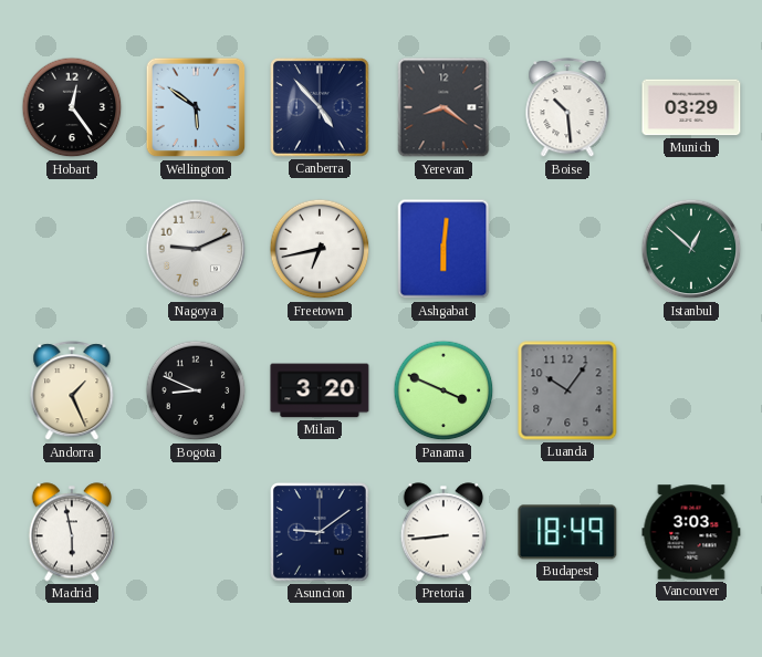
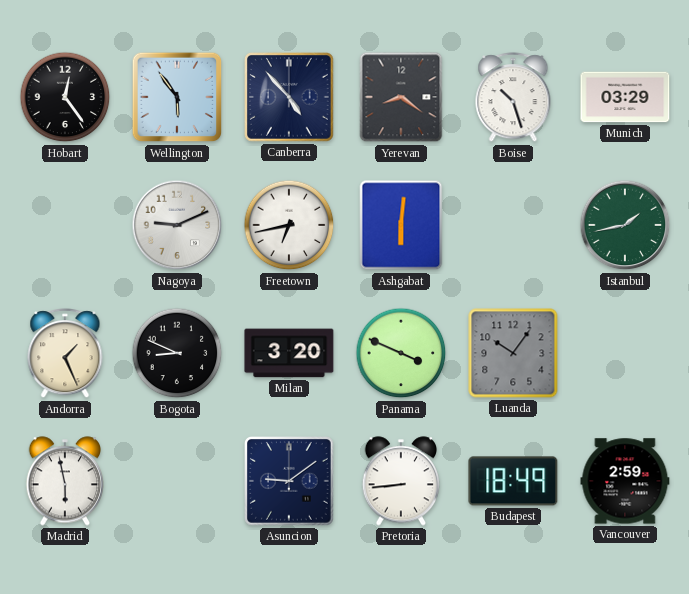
Wellington: 5:51 -> 5:54
Boise: 10:29 -> 10:27
Istanbul: 12:52 -> 1:43
Vancouver: 3:03 -> 2:59
